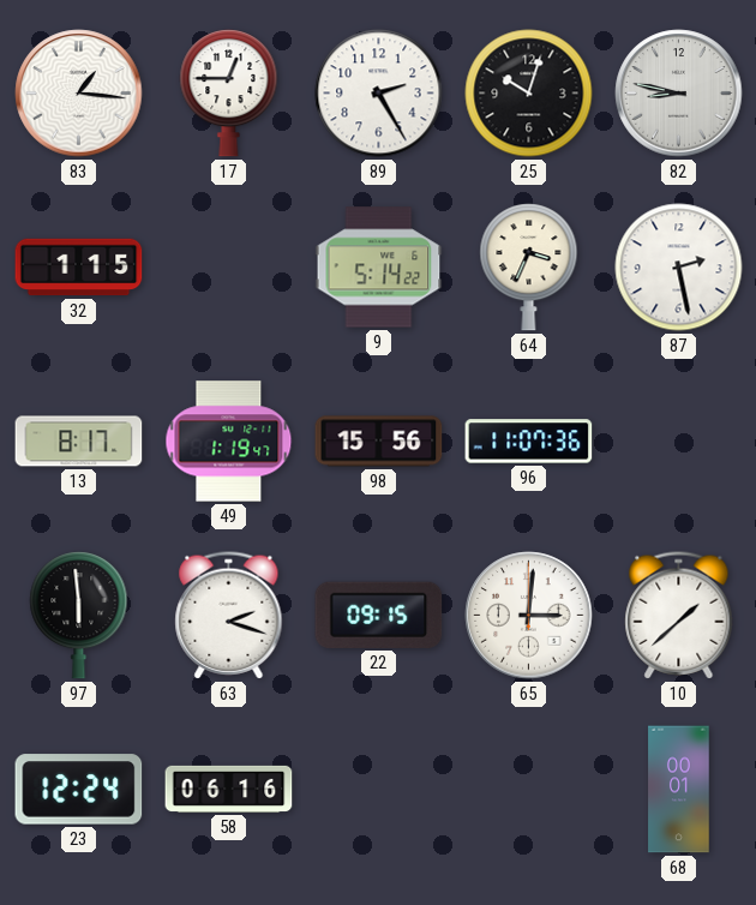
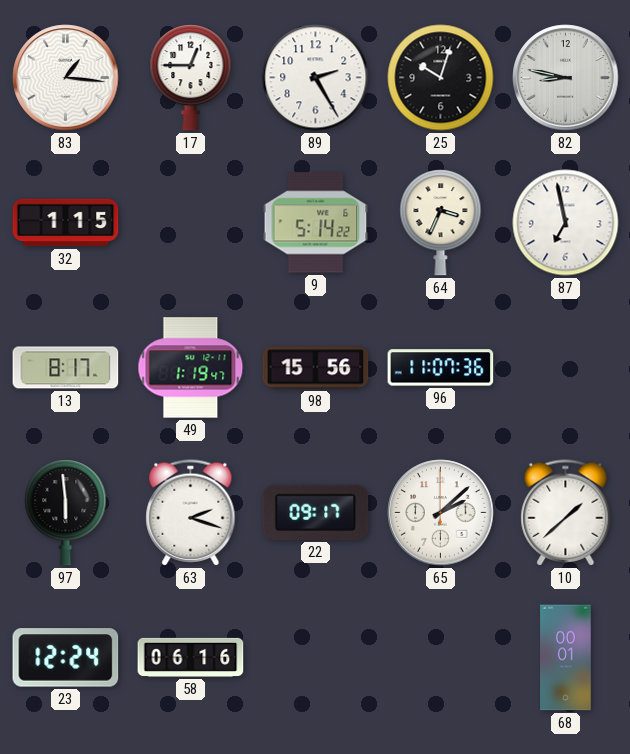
87: 2:28 -> 6:58
22: 09:15 -> 09:17
65: 3:01 -> 2:08
